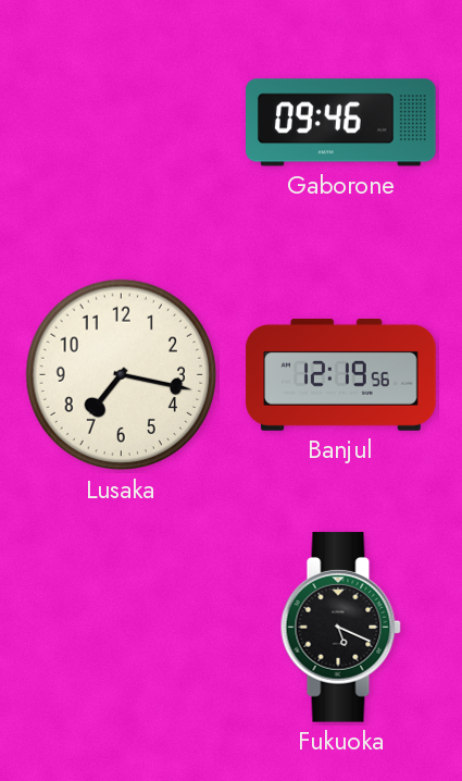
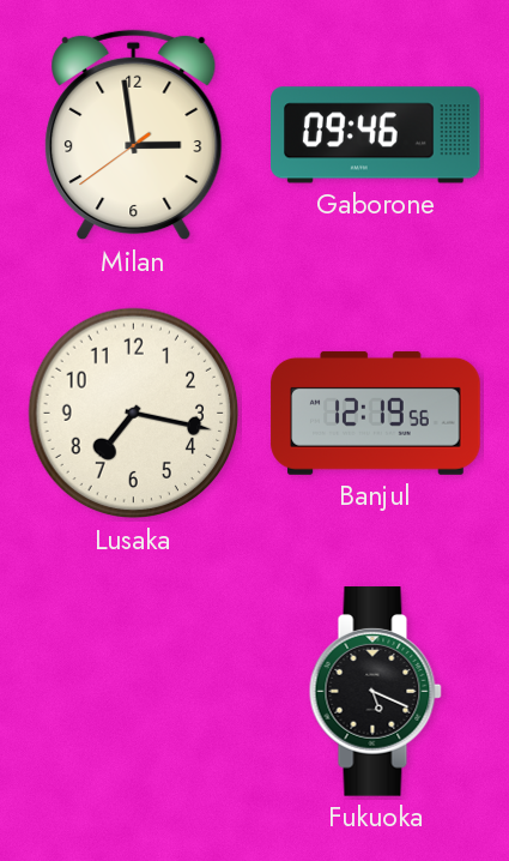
Milan: none -> 2:58
